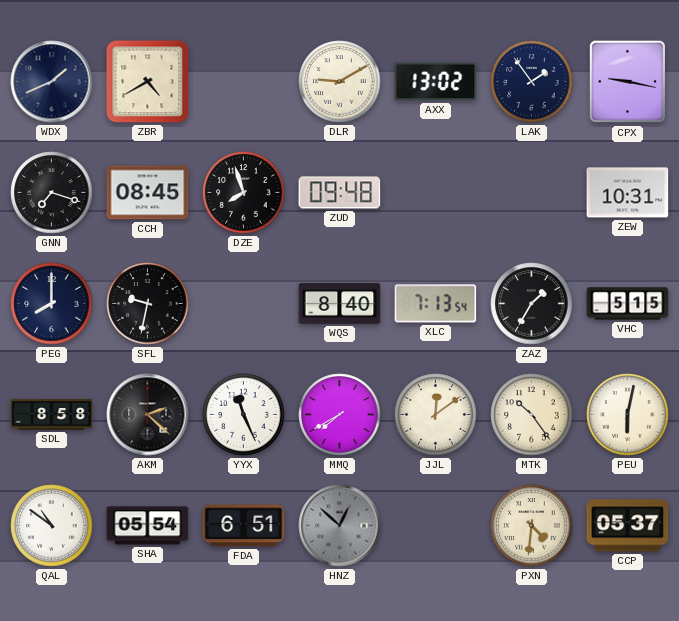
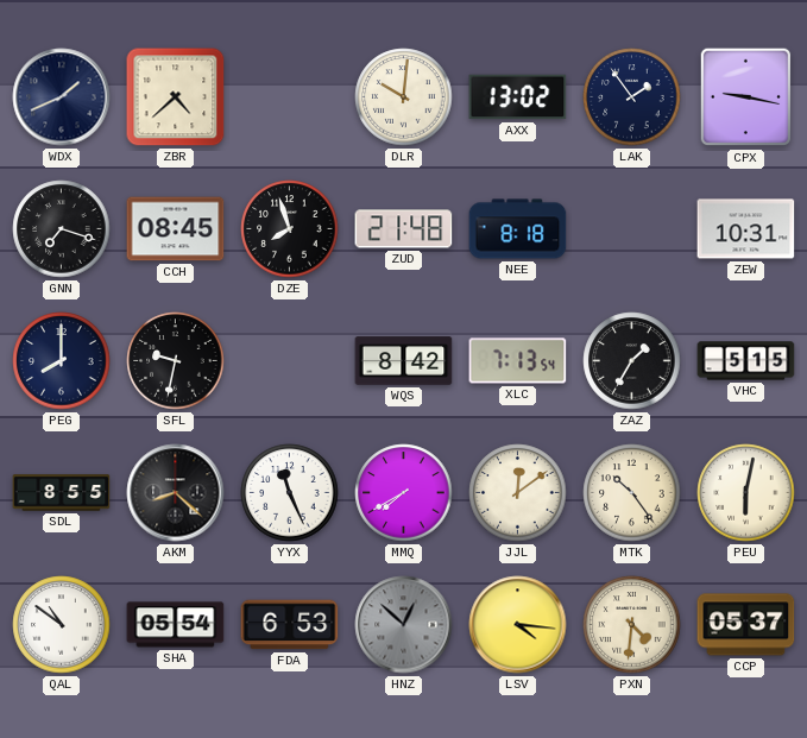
ZBR: 4:40 -> 4:38
DLR: 9:10 -> 10:01
ZUD: 09:48 -> 21:48
NEE: none -> 8:18
WQS: 8:40 -> 8:42
SDL: 8:58 -> 8:55
AKM: 2:22 -> 8:22
FDA: 6:51 -> 6:53
LSV: none -> 4:16
